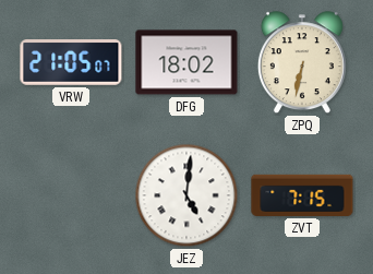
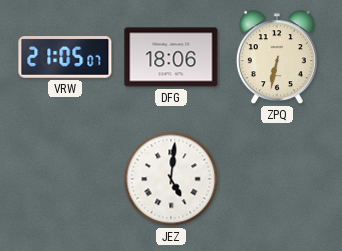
DFG: 18:02 -> 18:06
ZVT: 7:15 -> none
